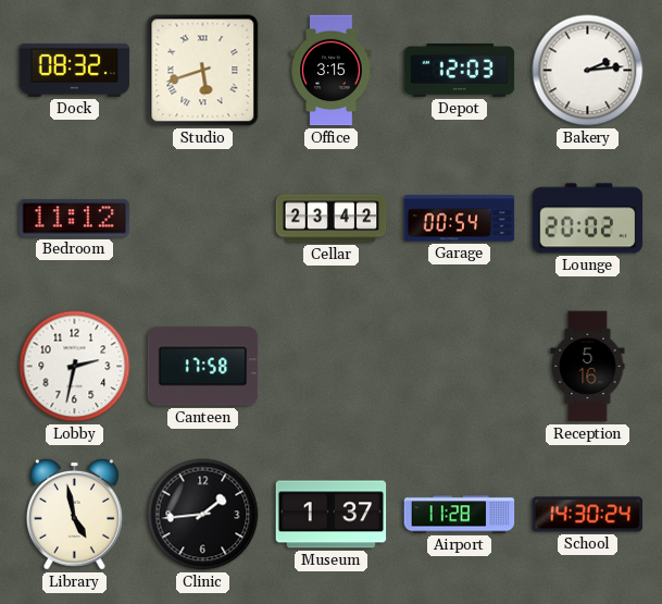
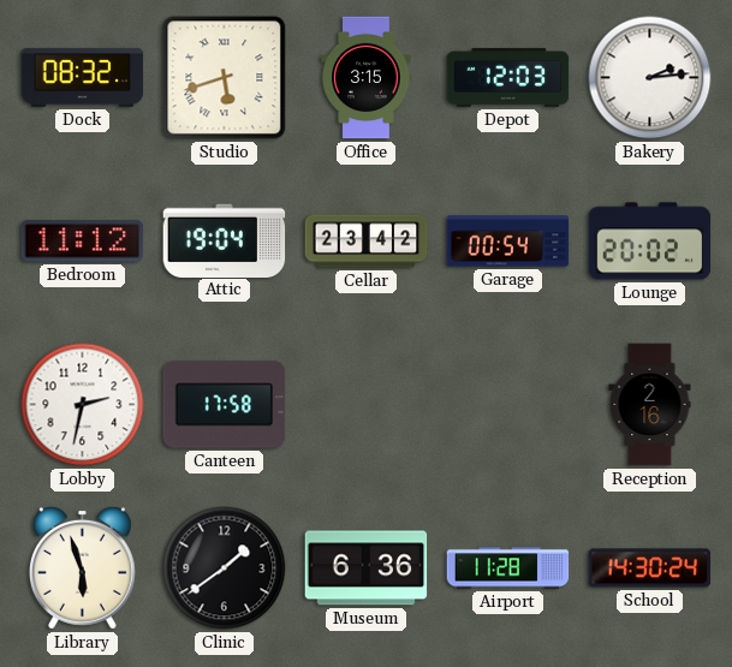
Attic: none -> 19:04
Reception: 5:16 -> 2:16
Library: 4:58 -> 5:57
Clinic: 1:44 -> 1:39
Museum: 1:37 -> 6:36
